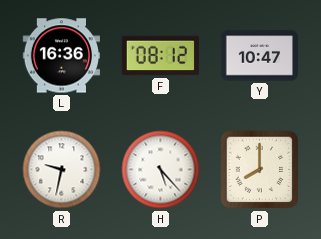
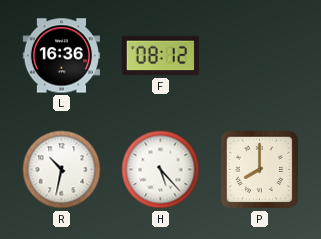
Y: 10:47 -> none
R: 9:32 -> 10:32
